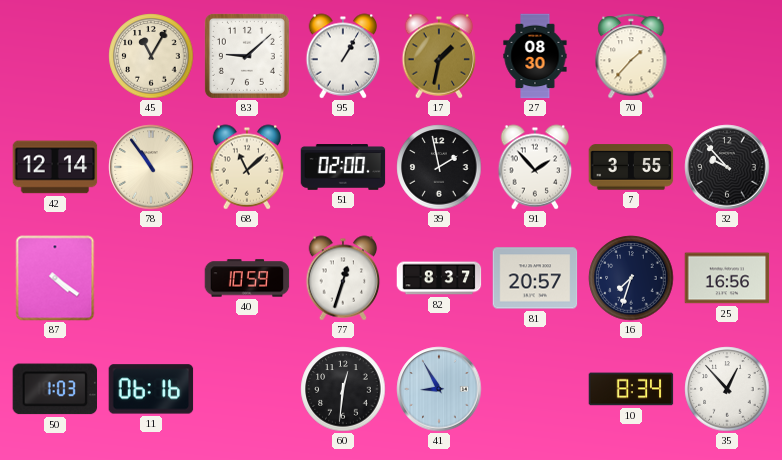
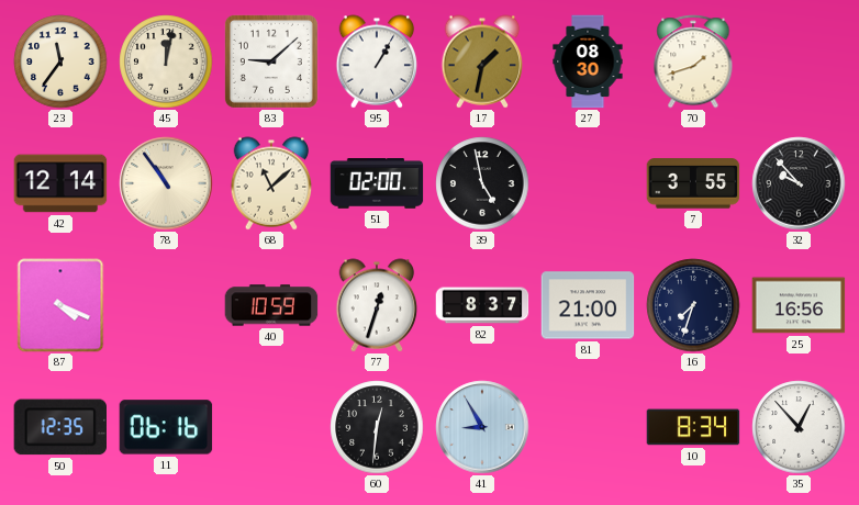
23: none -> 11:36
45: 11:05 -> 12:02
70: 1:37 -> 1:42
39: 1:58 -> 4:58
91: 1:53 -> none
87: 4:21 -> 4:19
81: 20:57 -> 21:00
50: 1:03 -> 12:35
